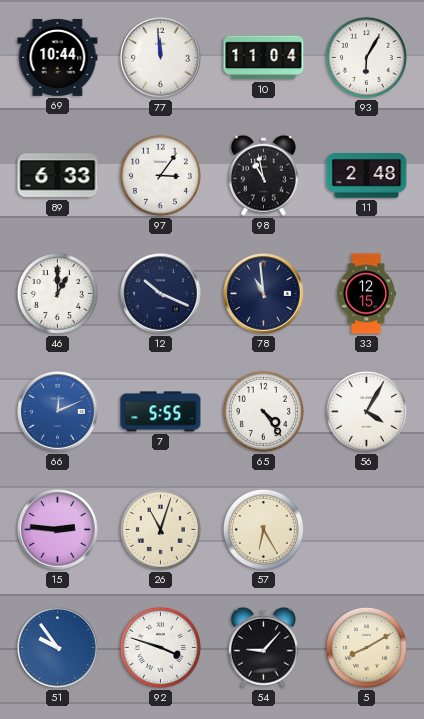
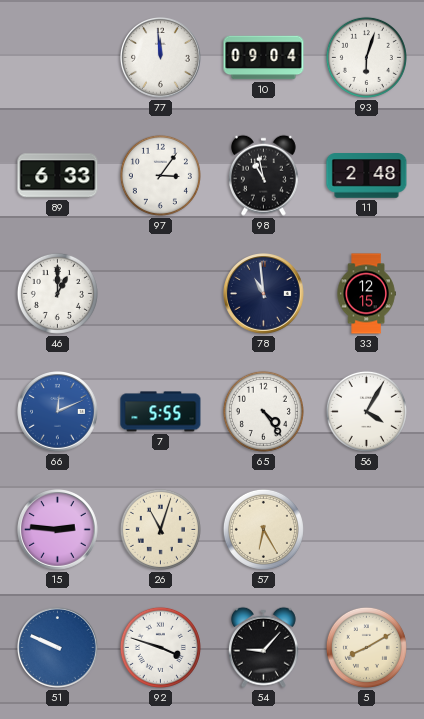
69: 10:44 -> none
10: 11:04 -> 09:04
93: 6:05 -> 6:03
12: 10:19 -> none
51: 9:54 -> 9:49
